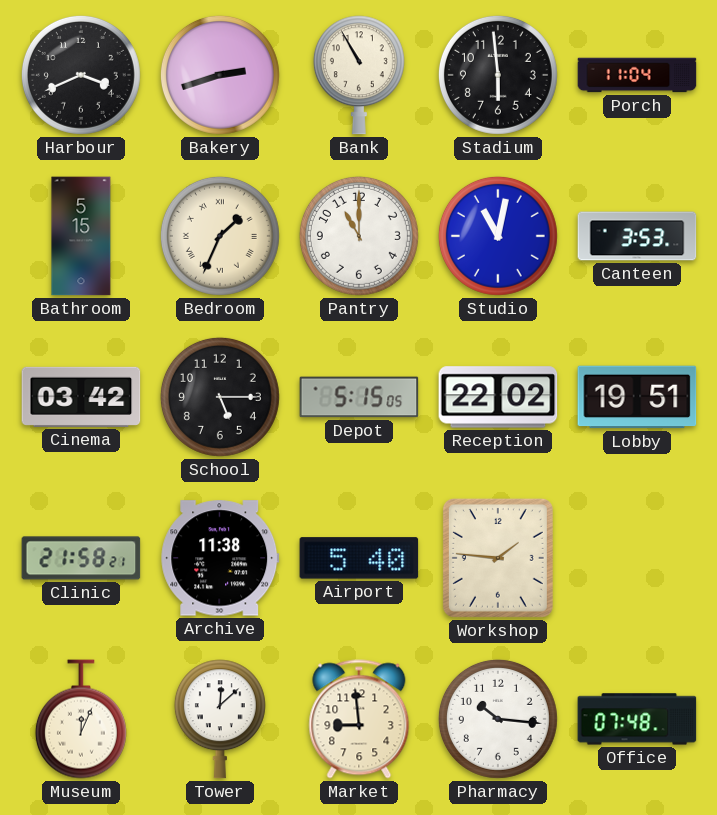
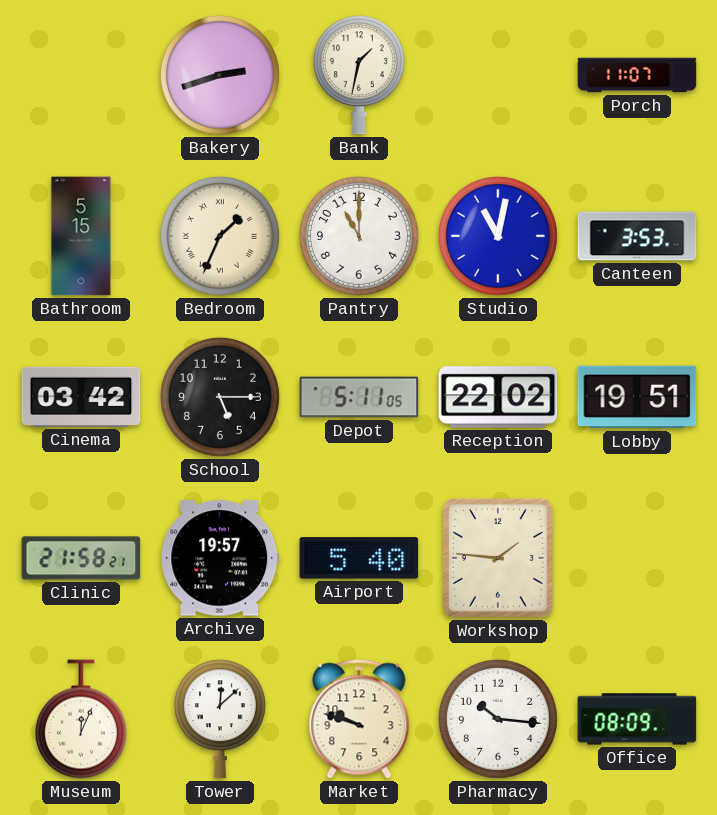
Harbour: 3:41 -> none
Bank: 10:55 -> 1:32
Stadium: 5:59 -> none
Porch: 11:04 -> 11:07
Depot: 5:15 -> 5:11
Archive: 11:38 -> 19:57
Market: 8:59 -> 9:48
Office: 07:48 -> 08:09
